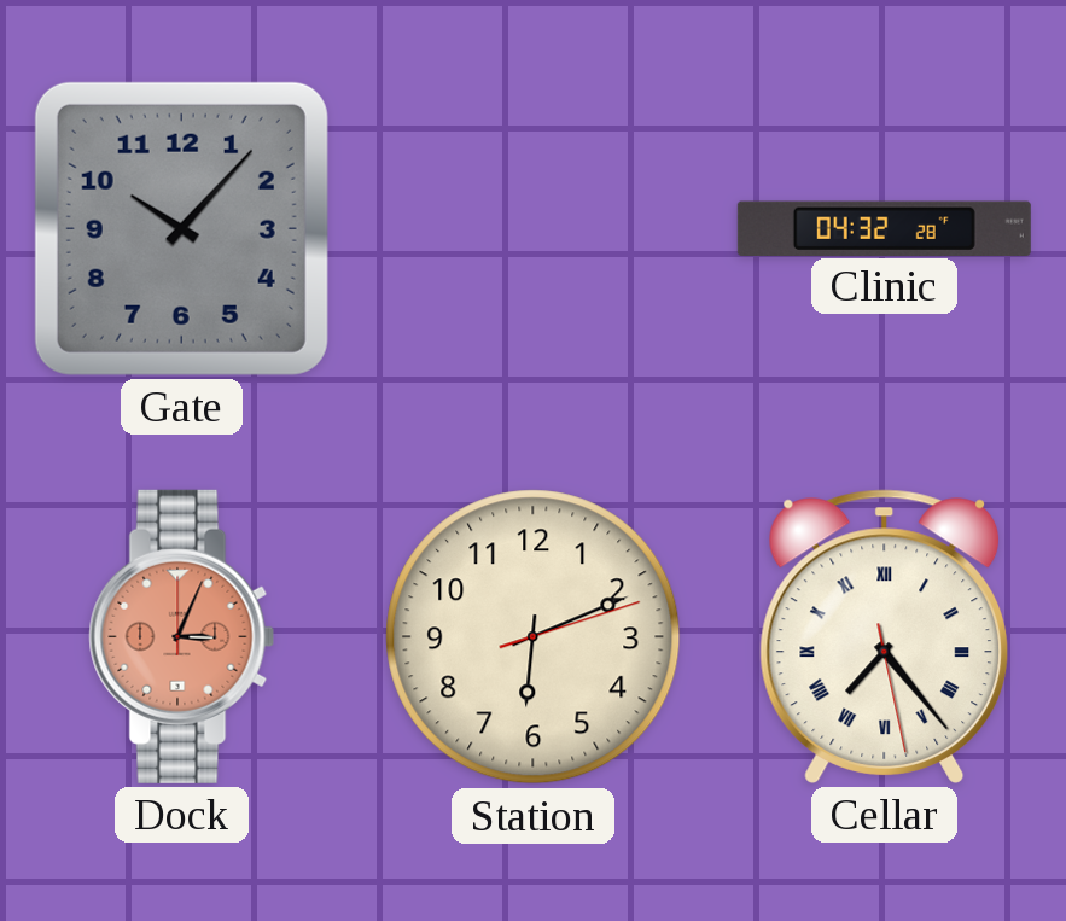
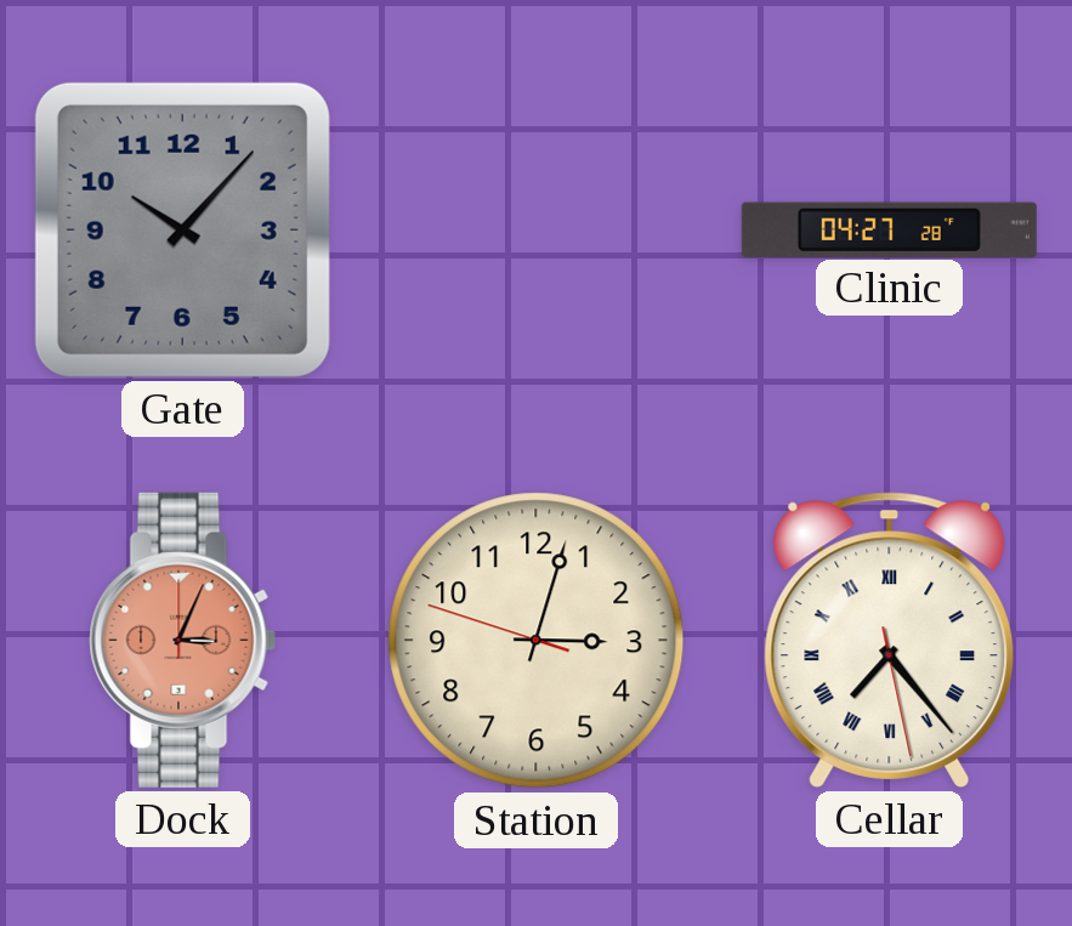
Clinic: 04:32 -> 04:27
Station: 6:11 -> 3:02
